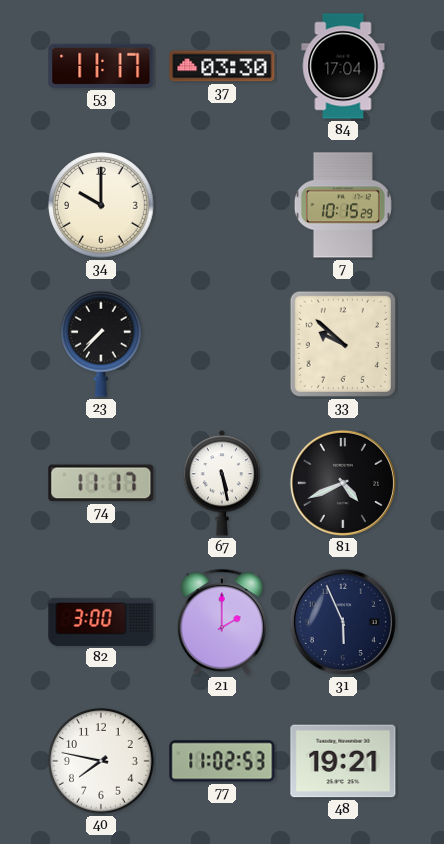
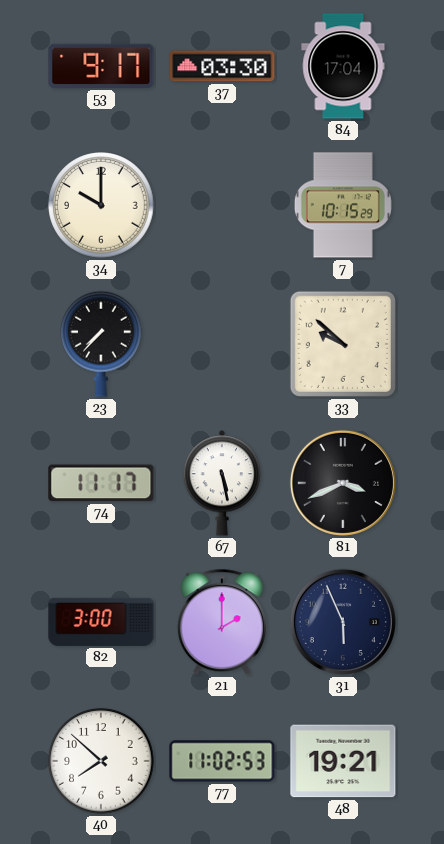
53: 11:17 -> 9:17
81: 4:41 -> 3:41
40: 7:47 -> 7:52
